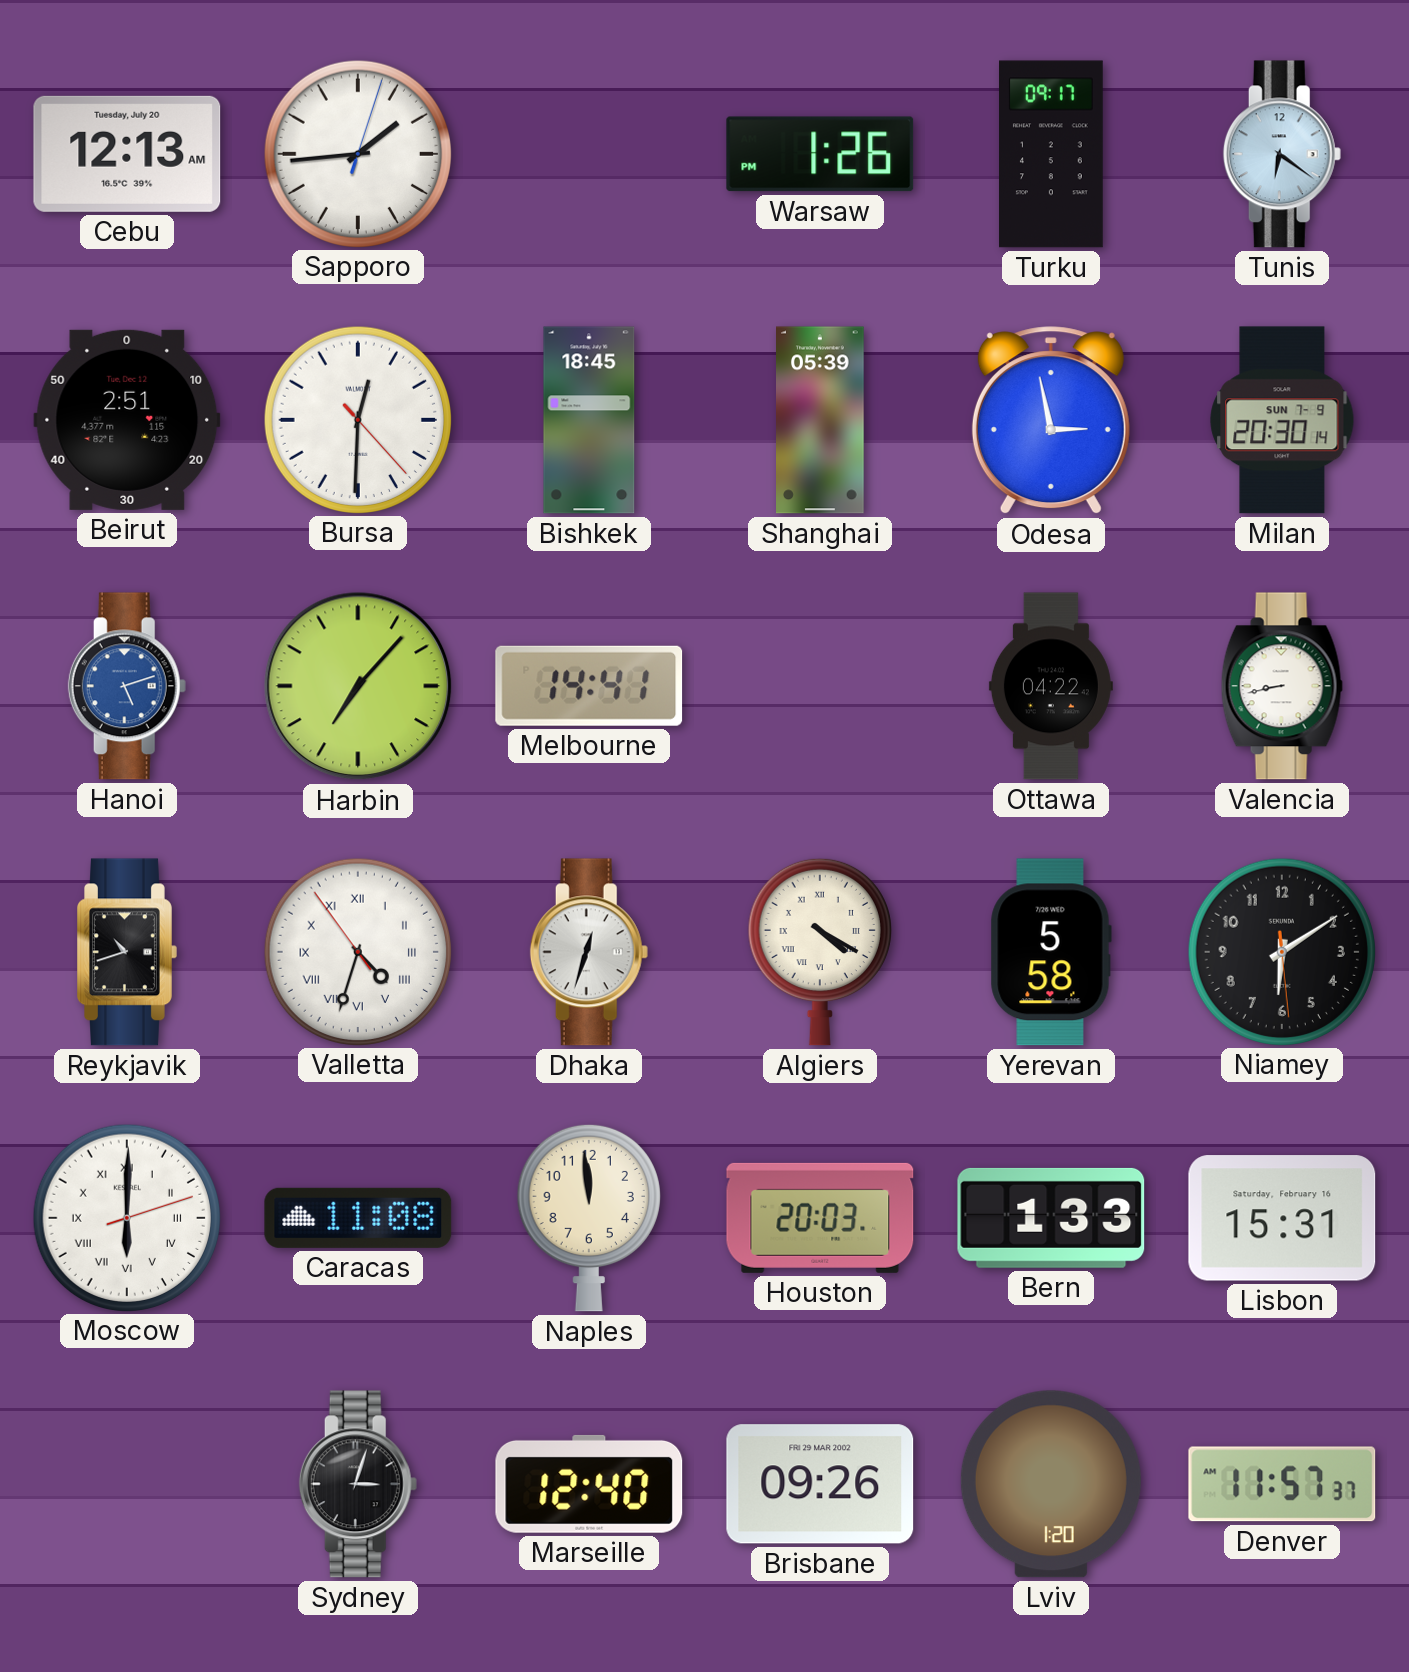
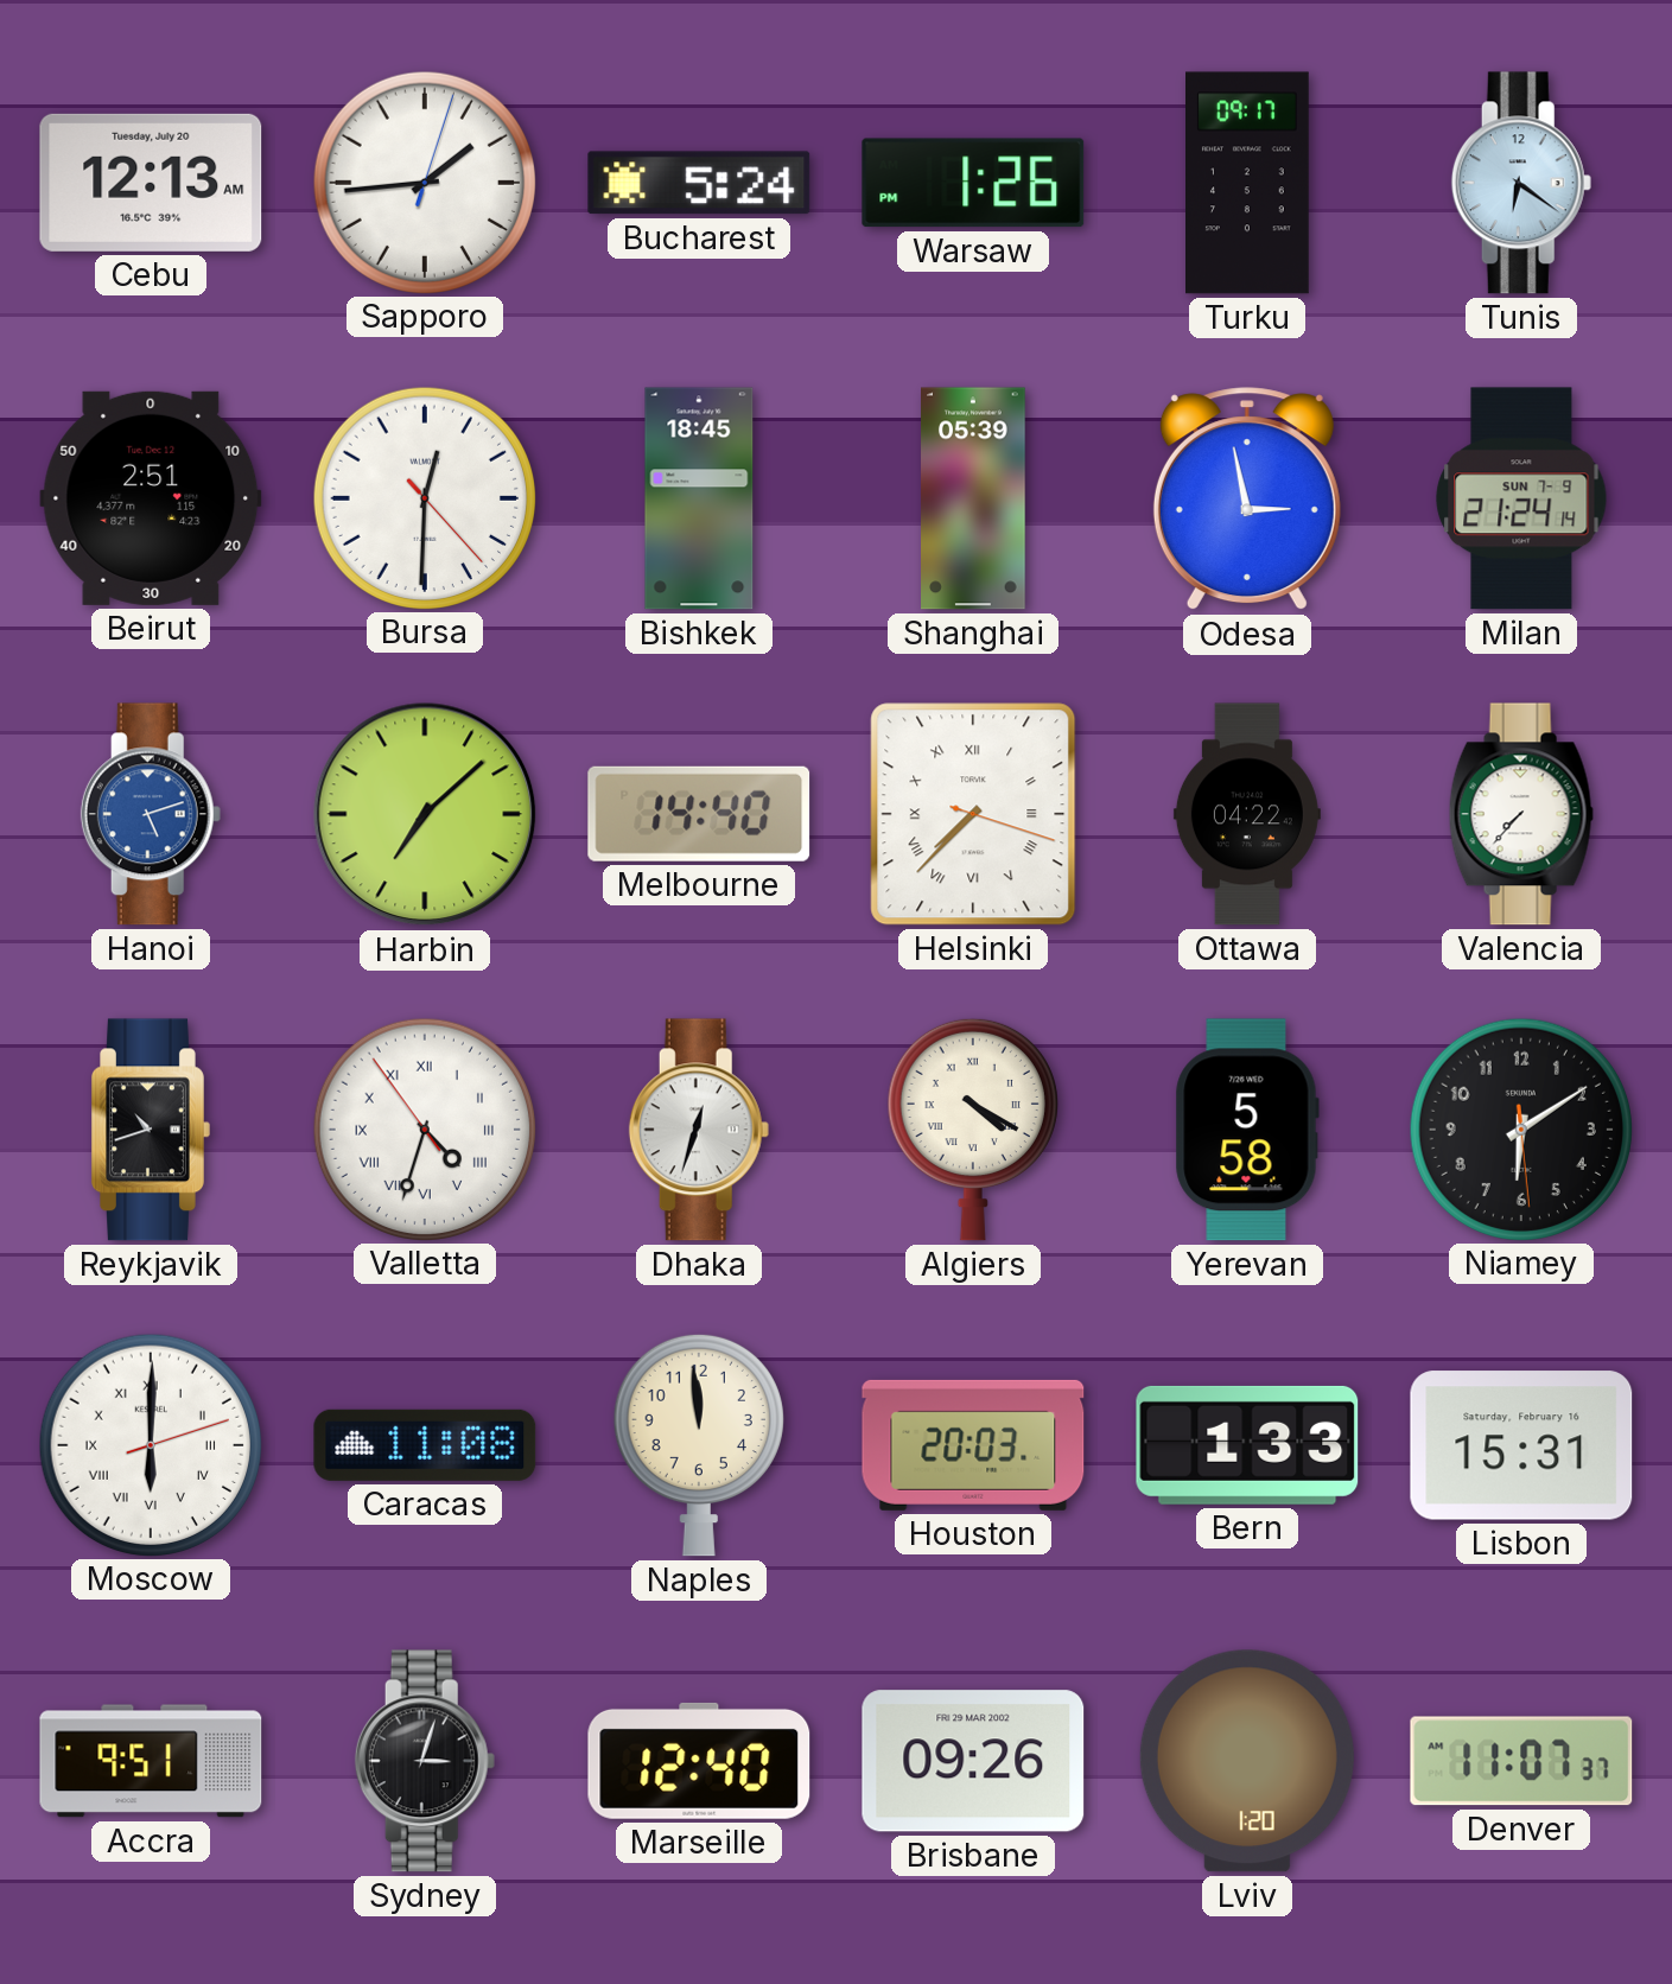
Bucharest: none -> 5:24
Milan: 20:30 -> 21:24
Harbin: 7:07 -> 7:08
Melbourne: 14:41 -> 14:40
Helsinki: none -> 7:37
Valencia: 8:43 -> 7:37
Accra: none -> 9:51
Denver: 11:57 -> 11:07
